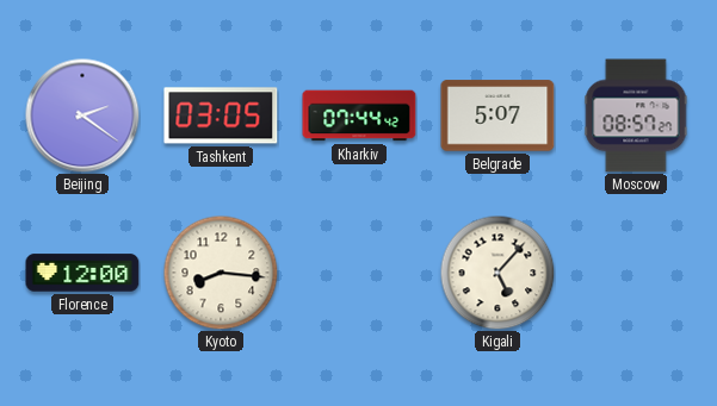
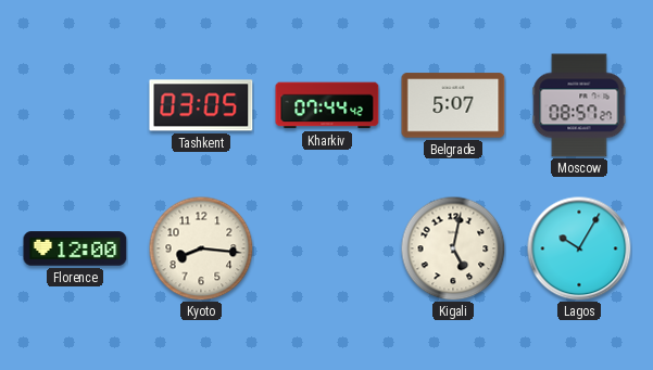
Beijing: 2:21 -> none
Kigali: 5:07 -> 5:02
Lagos: none -> 10:05
